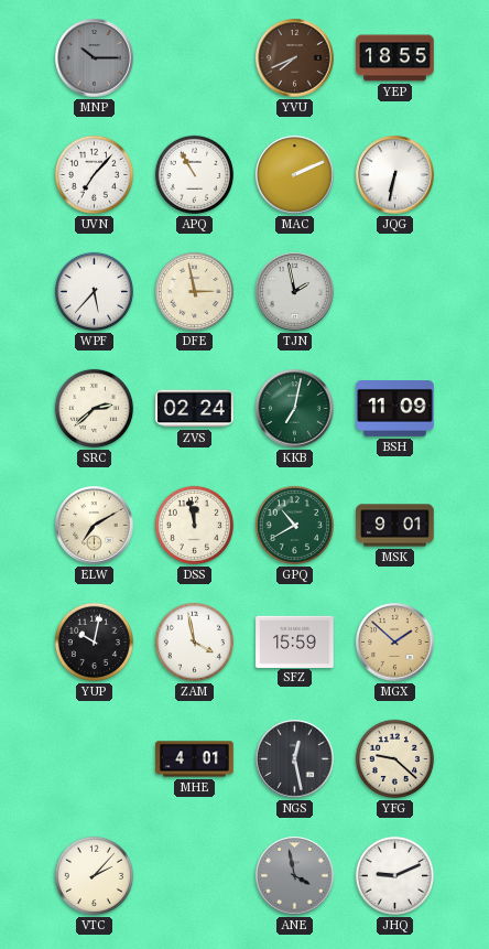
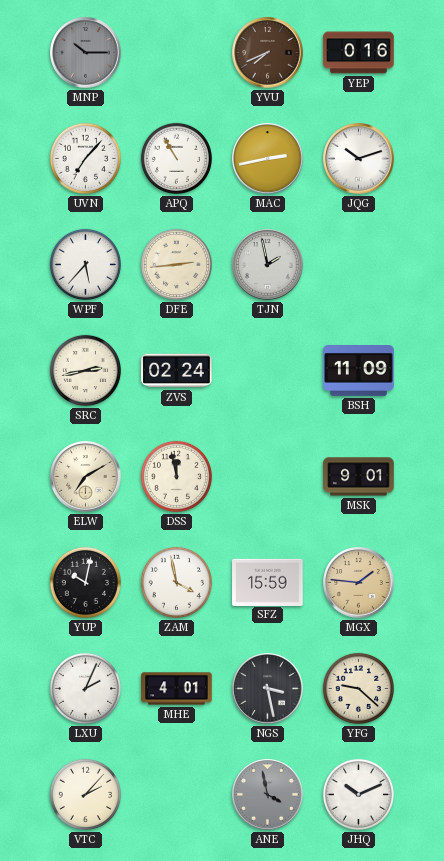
YEP: 18:55 -> 0:16
MAC: 2:11 -> 2:43
JQG: 6:32 -> 10:12
DFE: 2:58 -> 2:44
SRC: 2:38 -> 2:43
KKB: 7:02 -> none
GPQ: 10:40 -> none
MGX: 1:52 -> 1:46
LXU: none -> 2:04
NGS: 12:28 -> 3:28
JHQ: 9:11 -> 10:11
